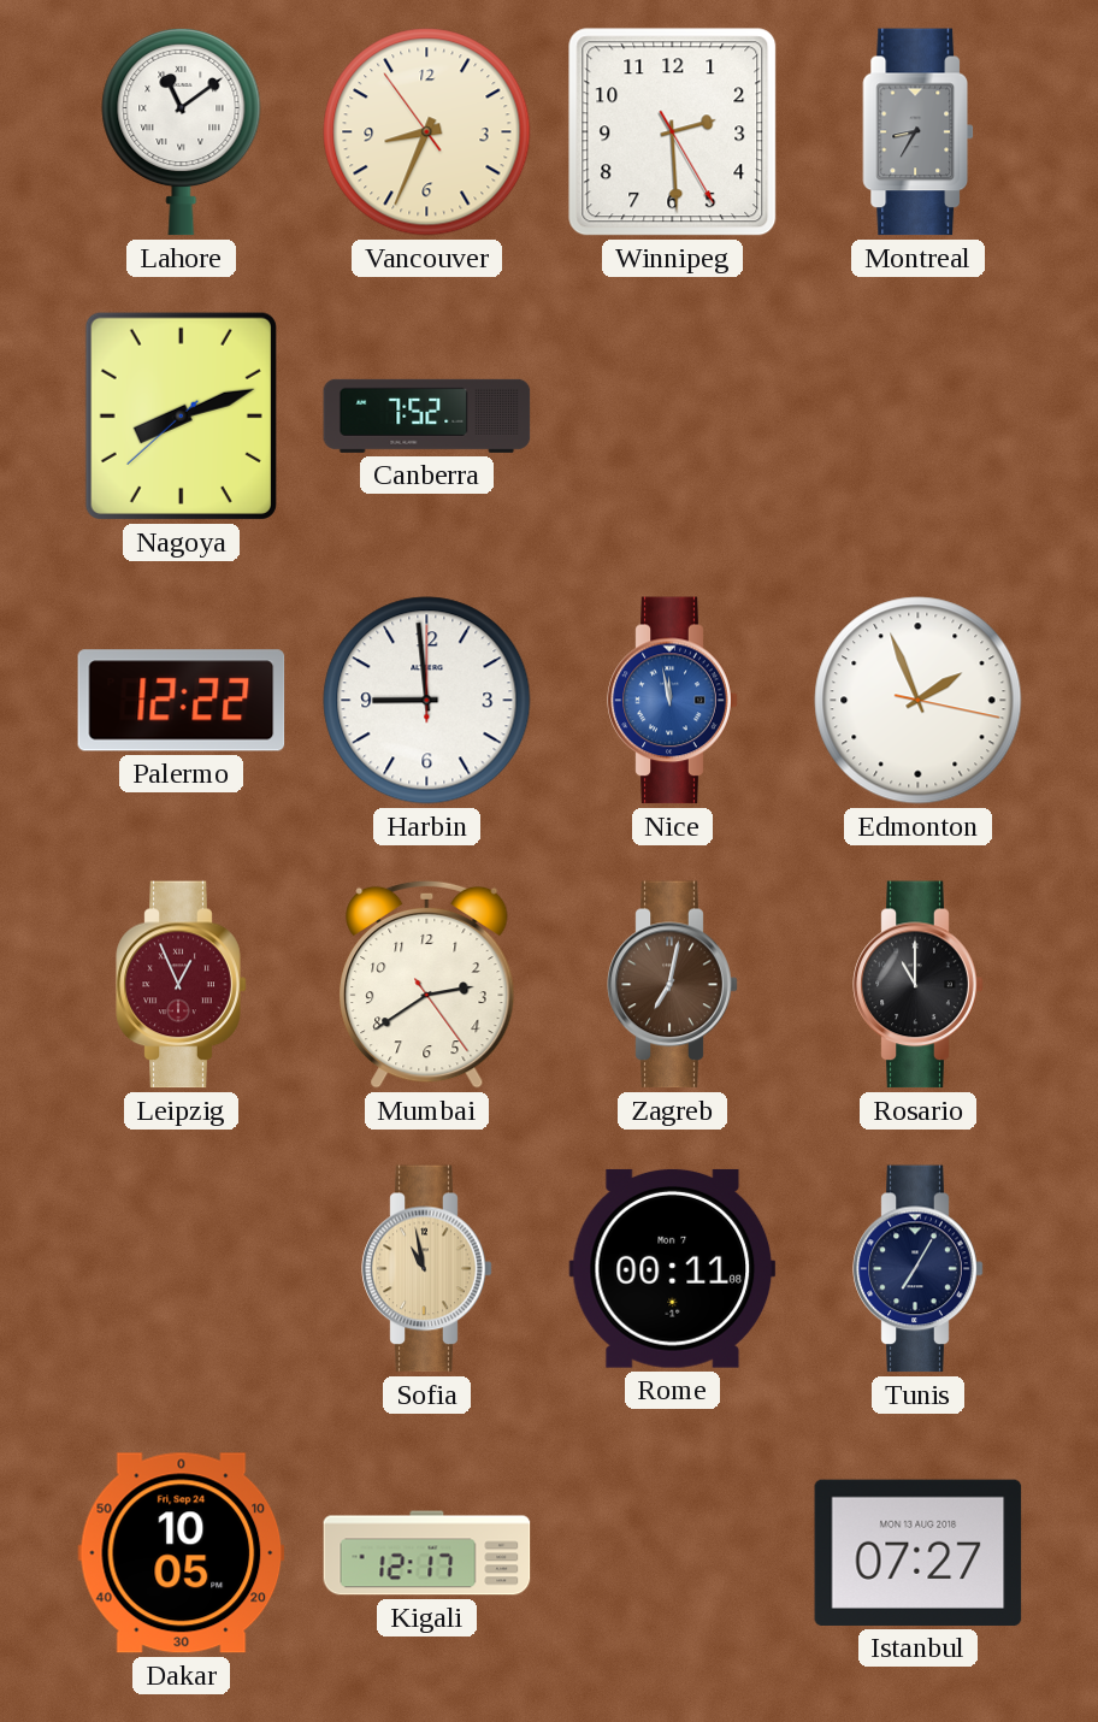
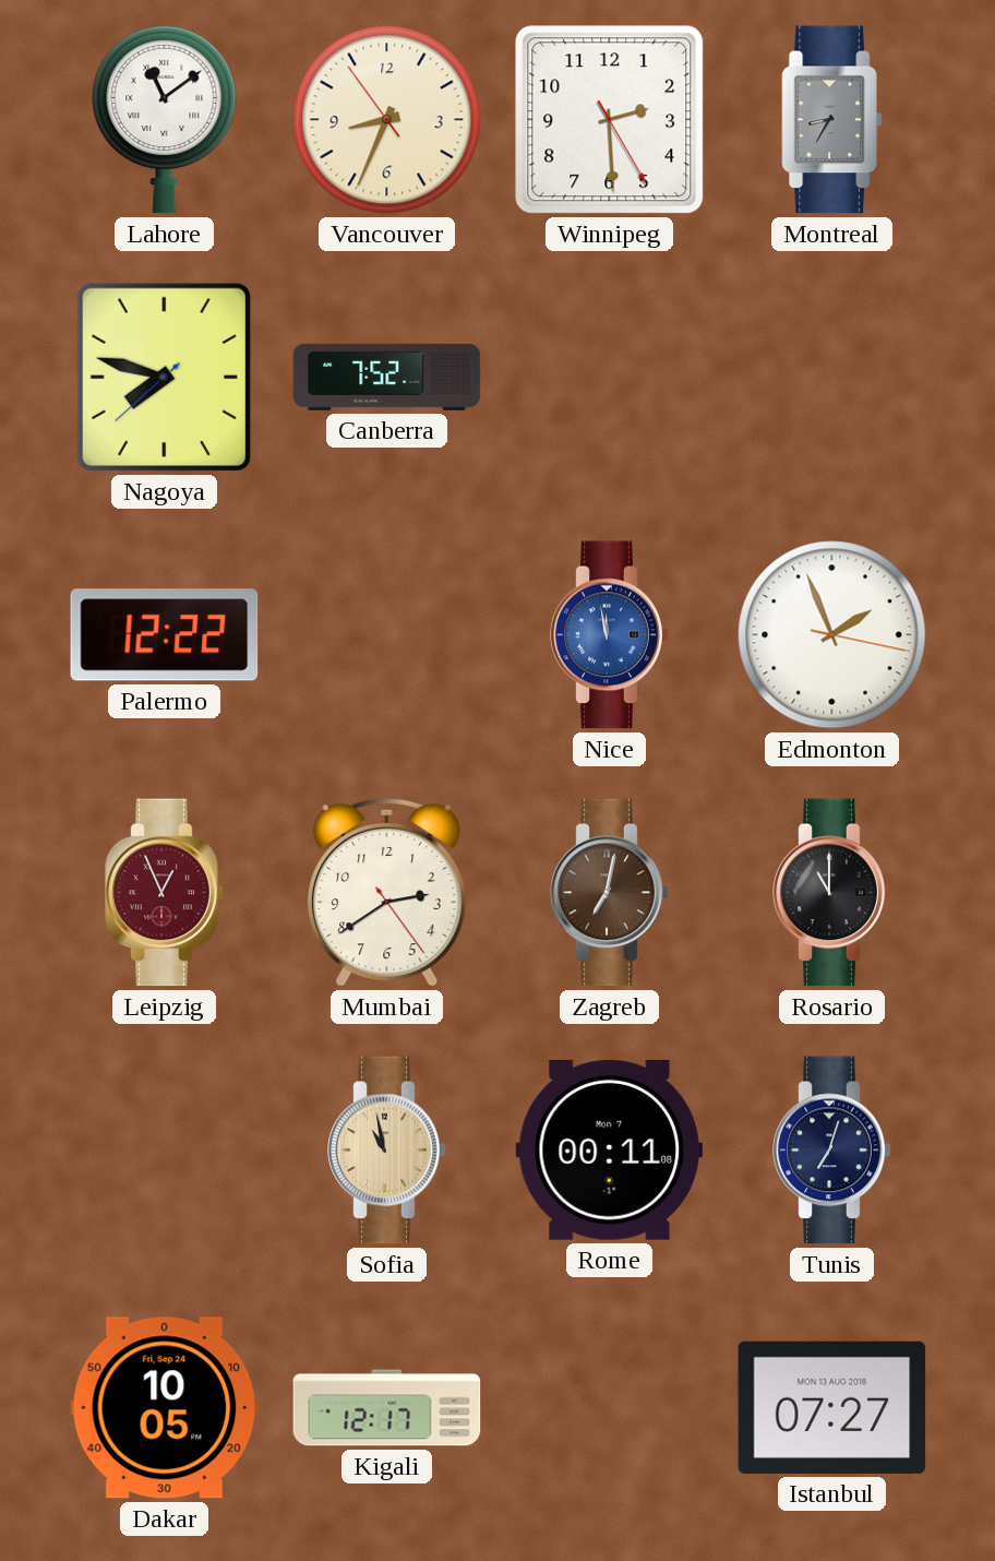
Nagoya: 8:11 -> 7:47
Harbin: 8:59 -> none
Tunis: 7:05 -> 7:03
